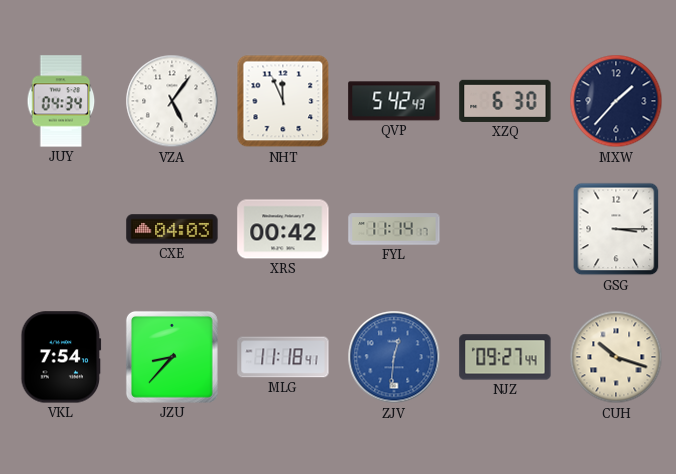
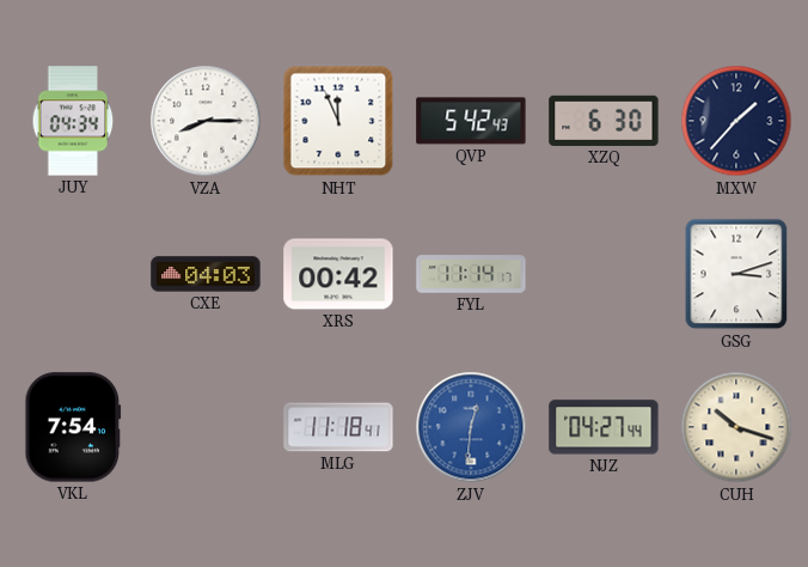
VZA: 5:06 -> 8:15
GSG: 3:15 -> 3:12
JZU: 8:37 -> none
NJZ: 09:27 -> 04:27
